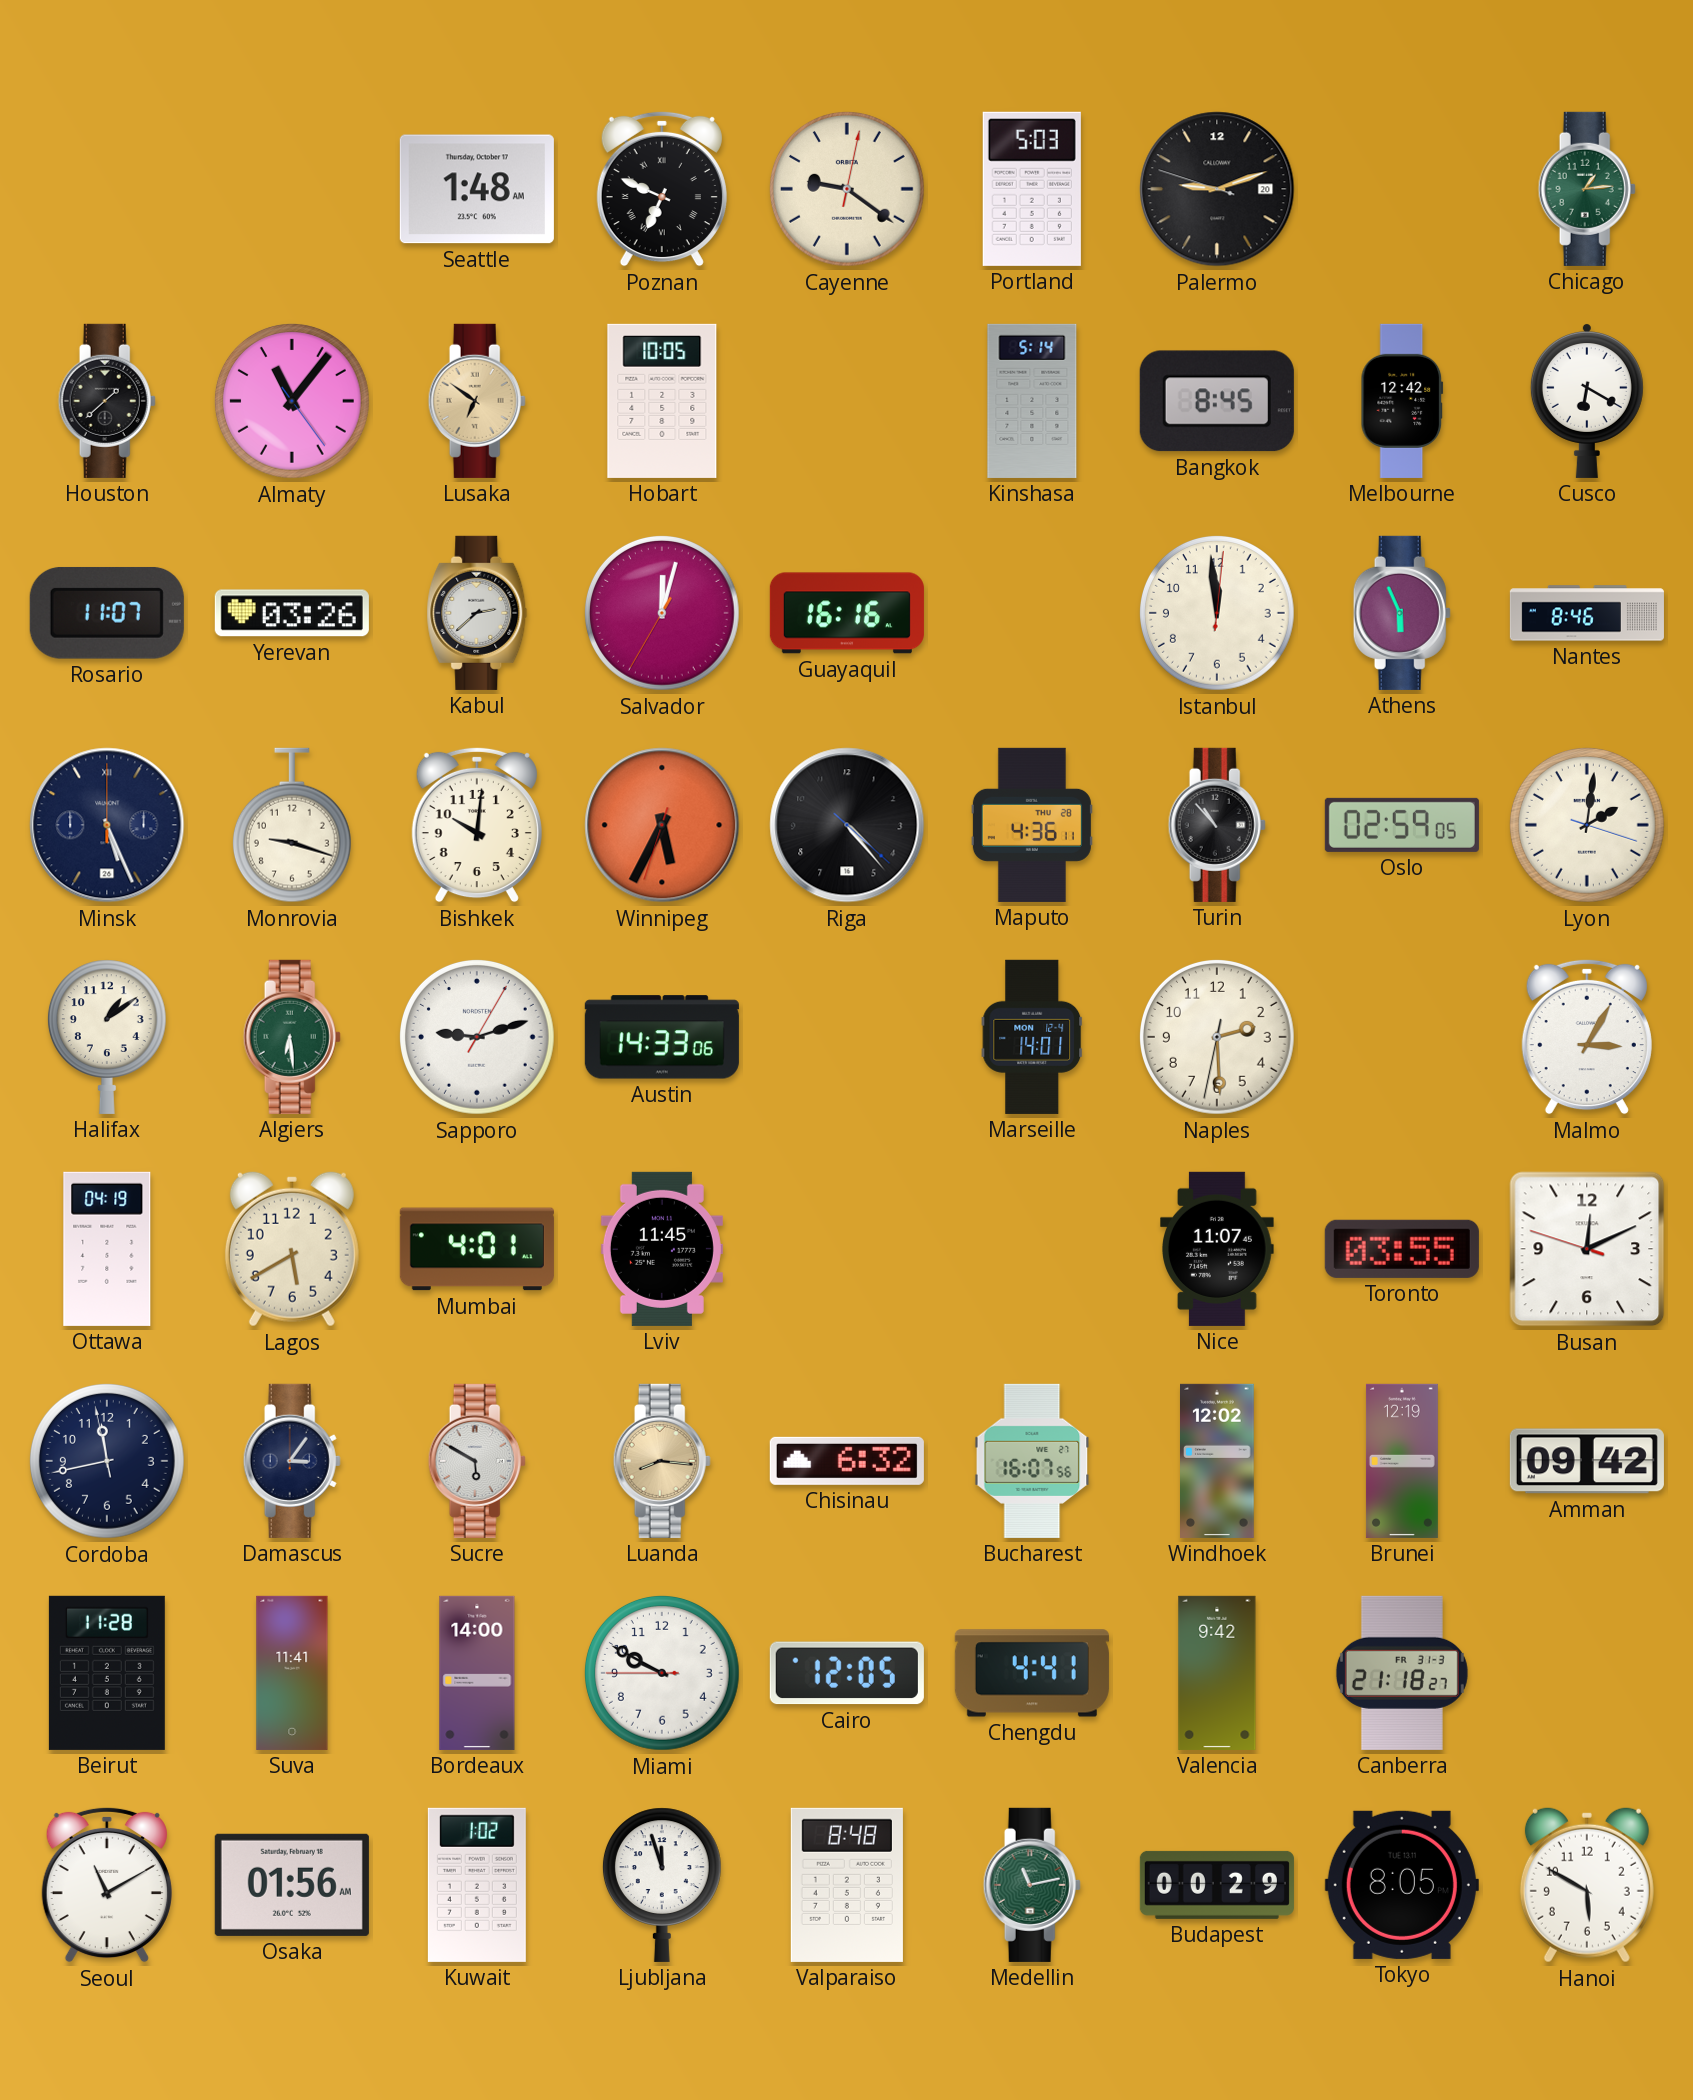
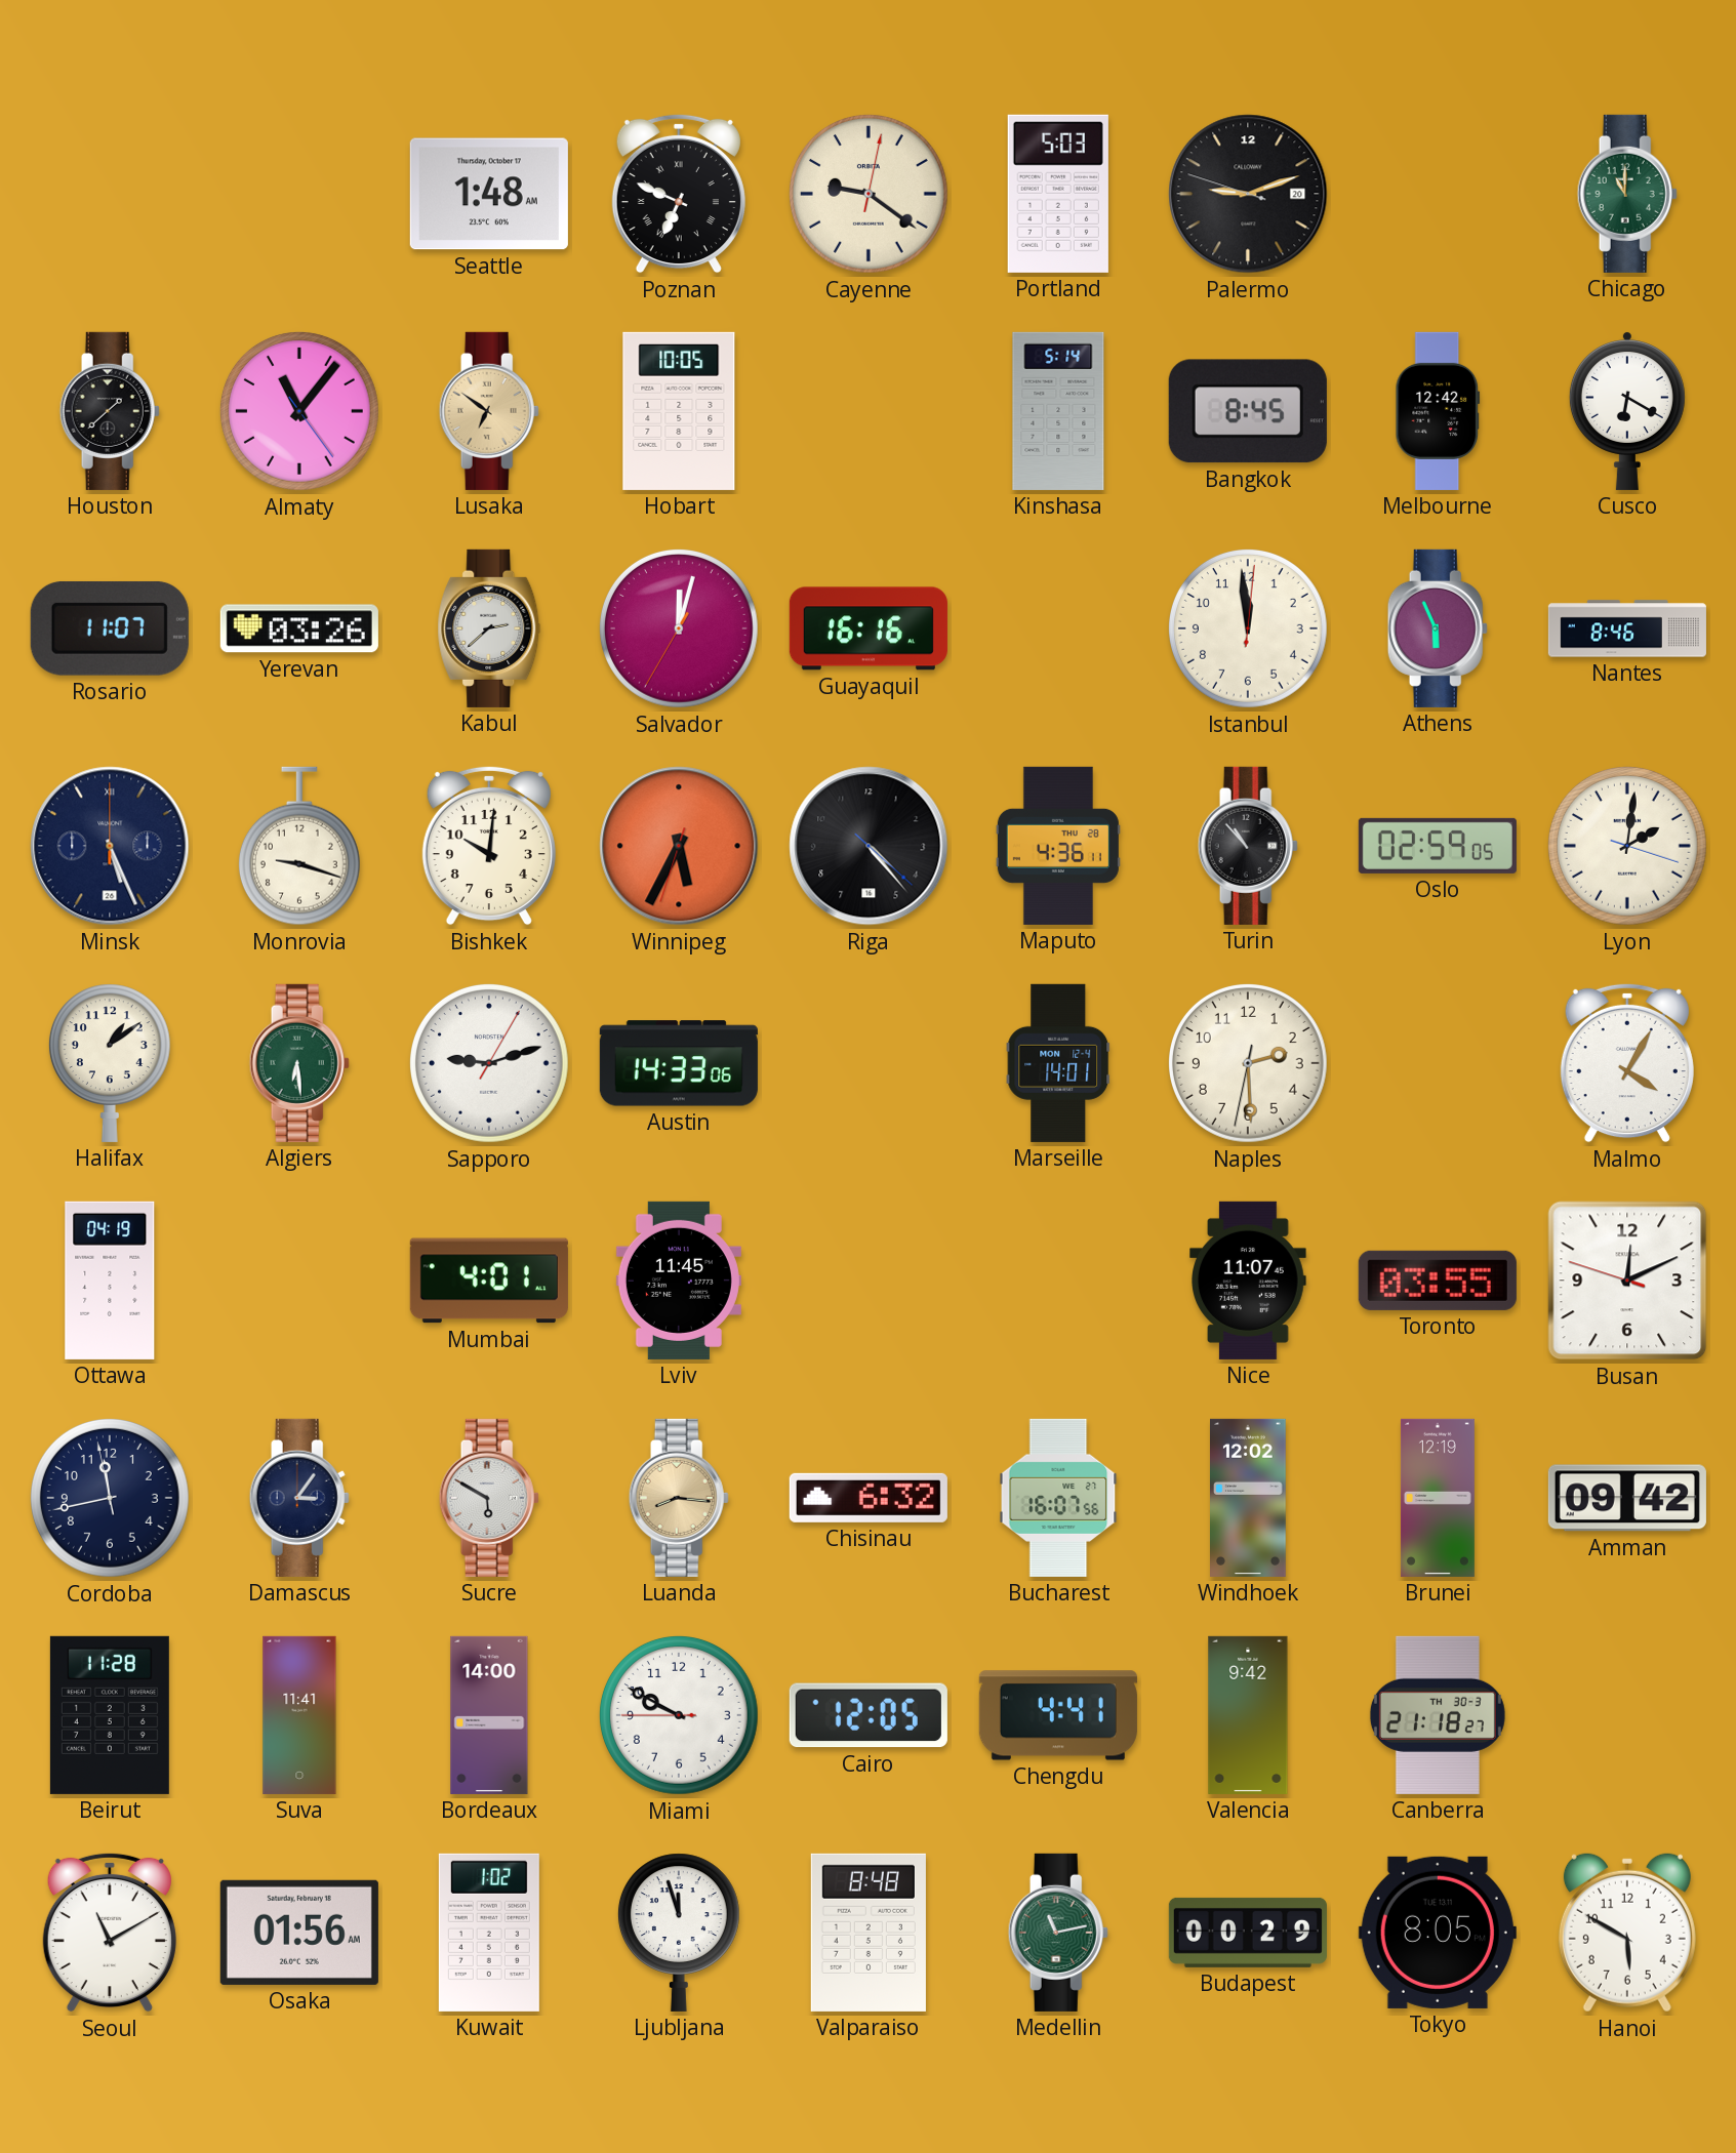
Chicago: 1:14 -> 11:00
Malmo: 3:05 -> 4:05
Lagos: 5:40 -> none
Canberra date: FR 31-3 -> TH 30-3
